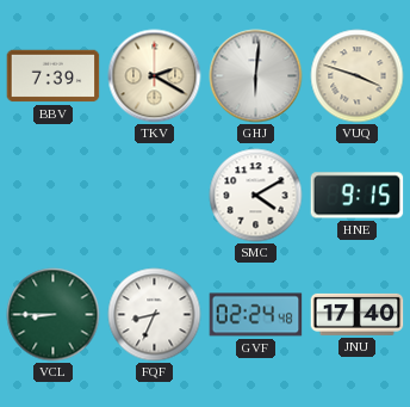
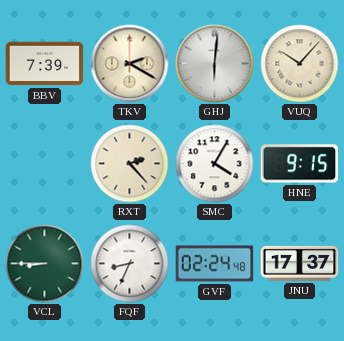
VUQ: 3:48 -> 10:07
RXT: none -> 2:23
SMC: 4:10 -> 4:05
JNU: 17:40 -> 17:37
